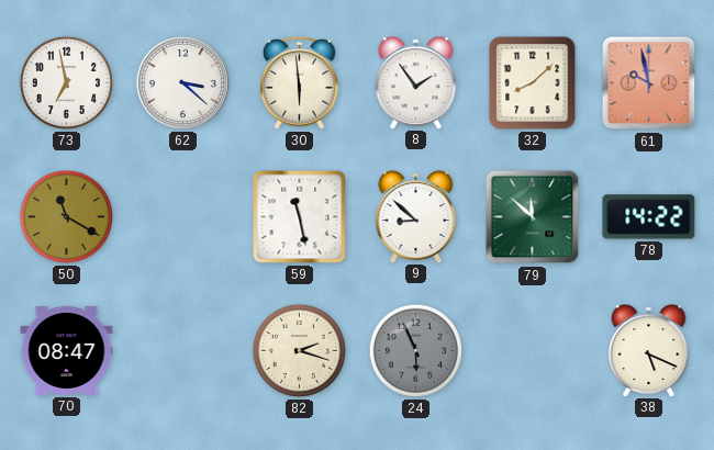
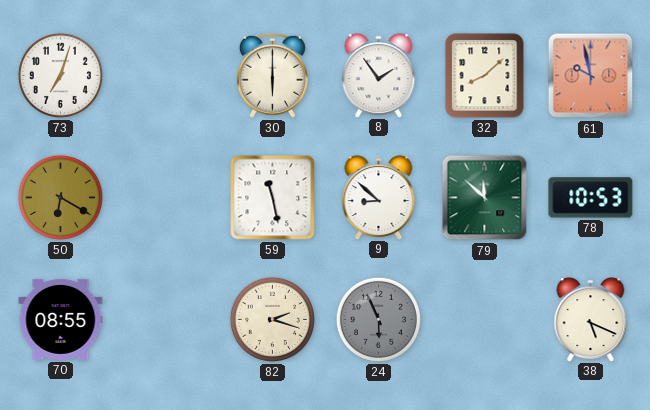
73: 6:58 -> 7:03
62: 3:22 -> none
30: 5:59 -> 6:00
50: 11:20 -> 6:20
78: 14:22 -> 10:53
70: 08:47 -> 08:55
